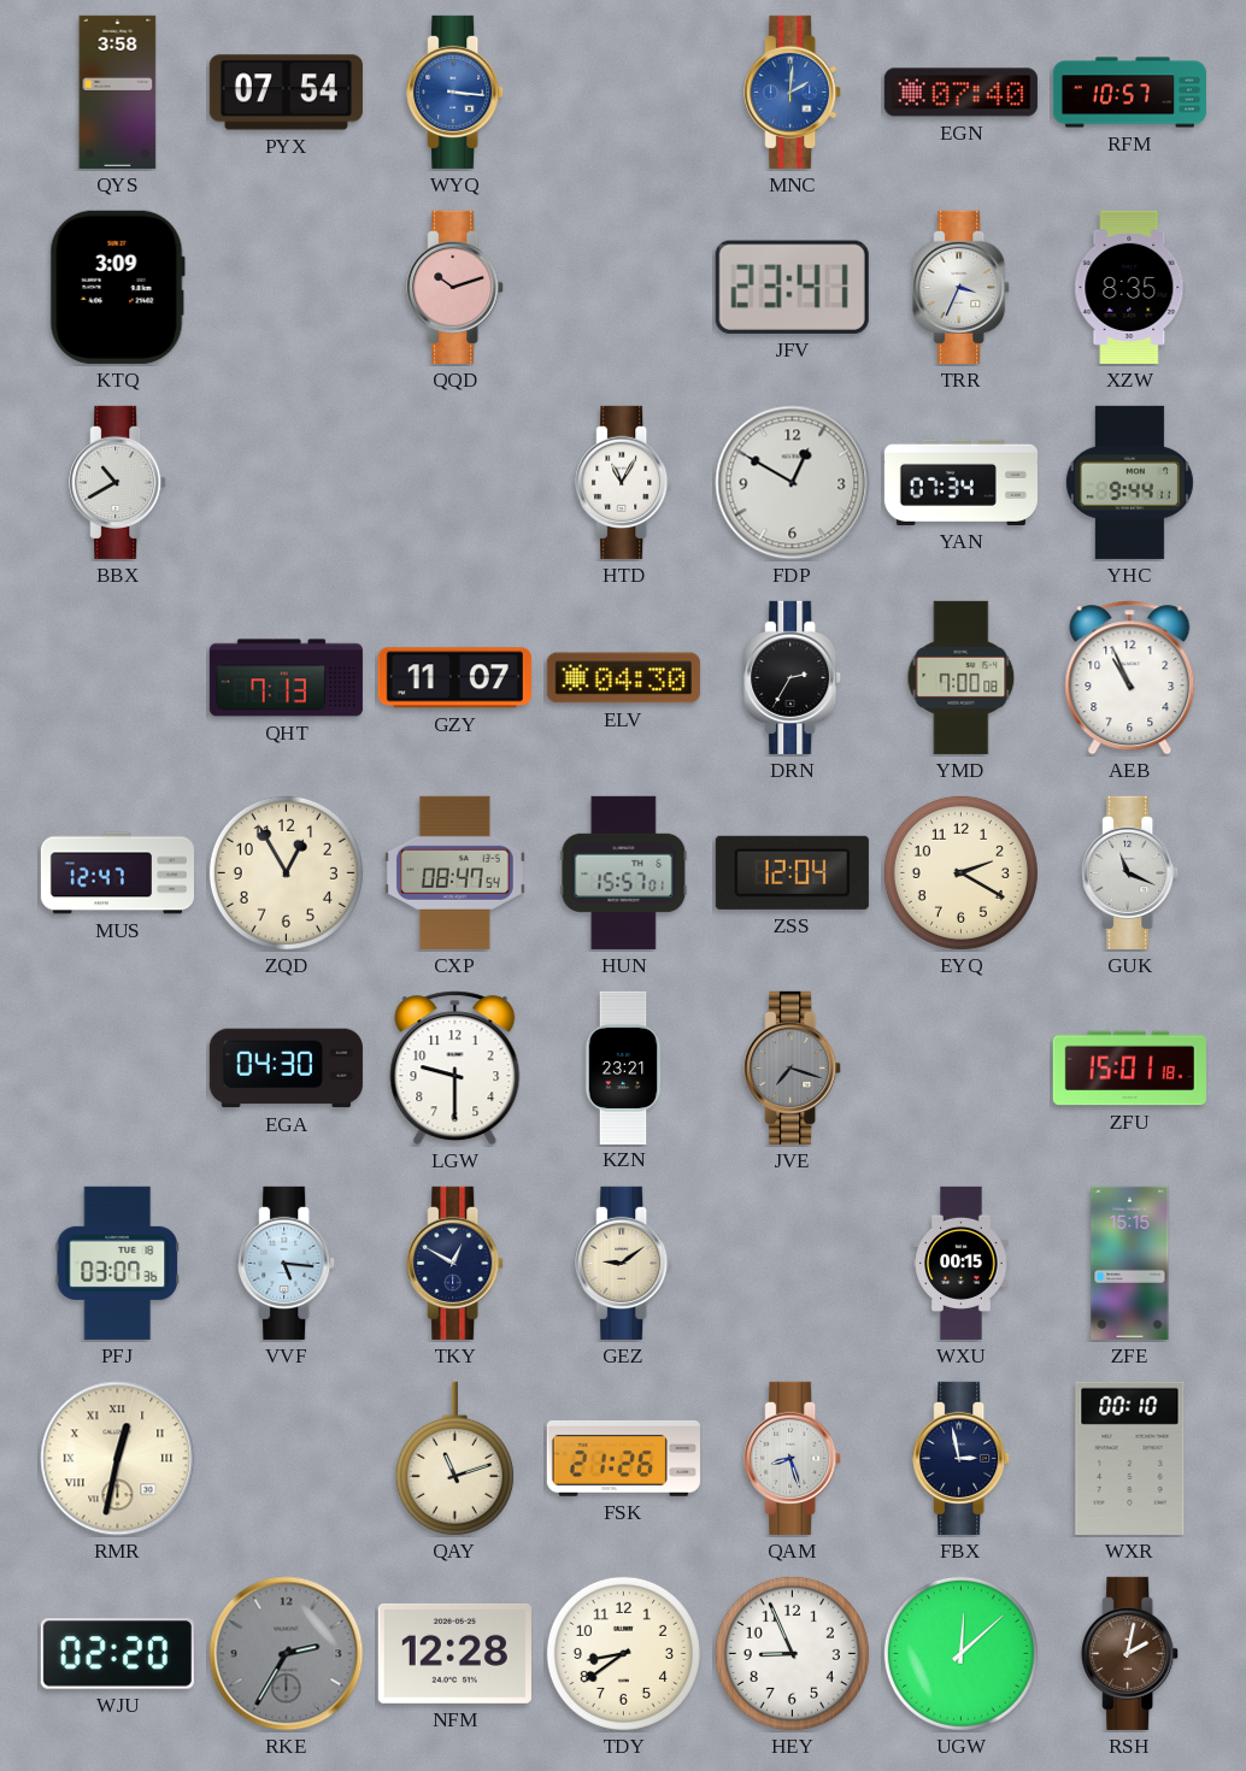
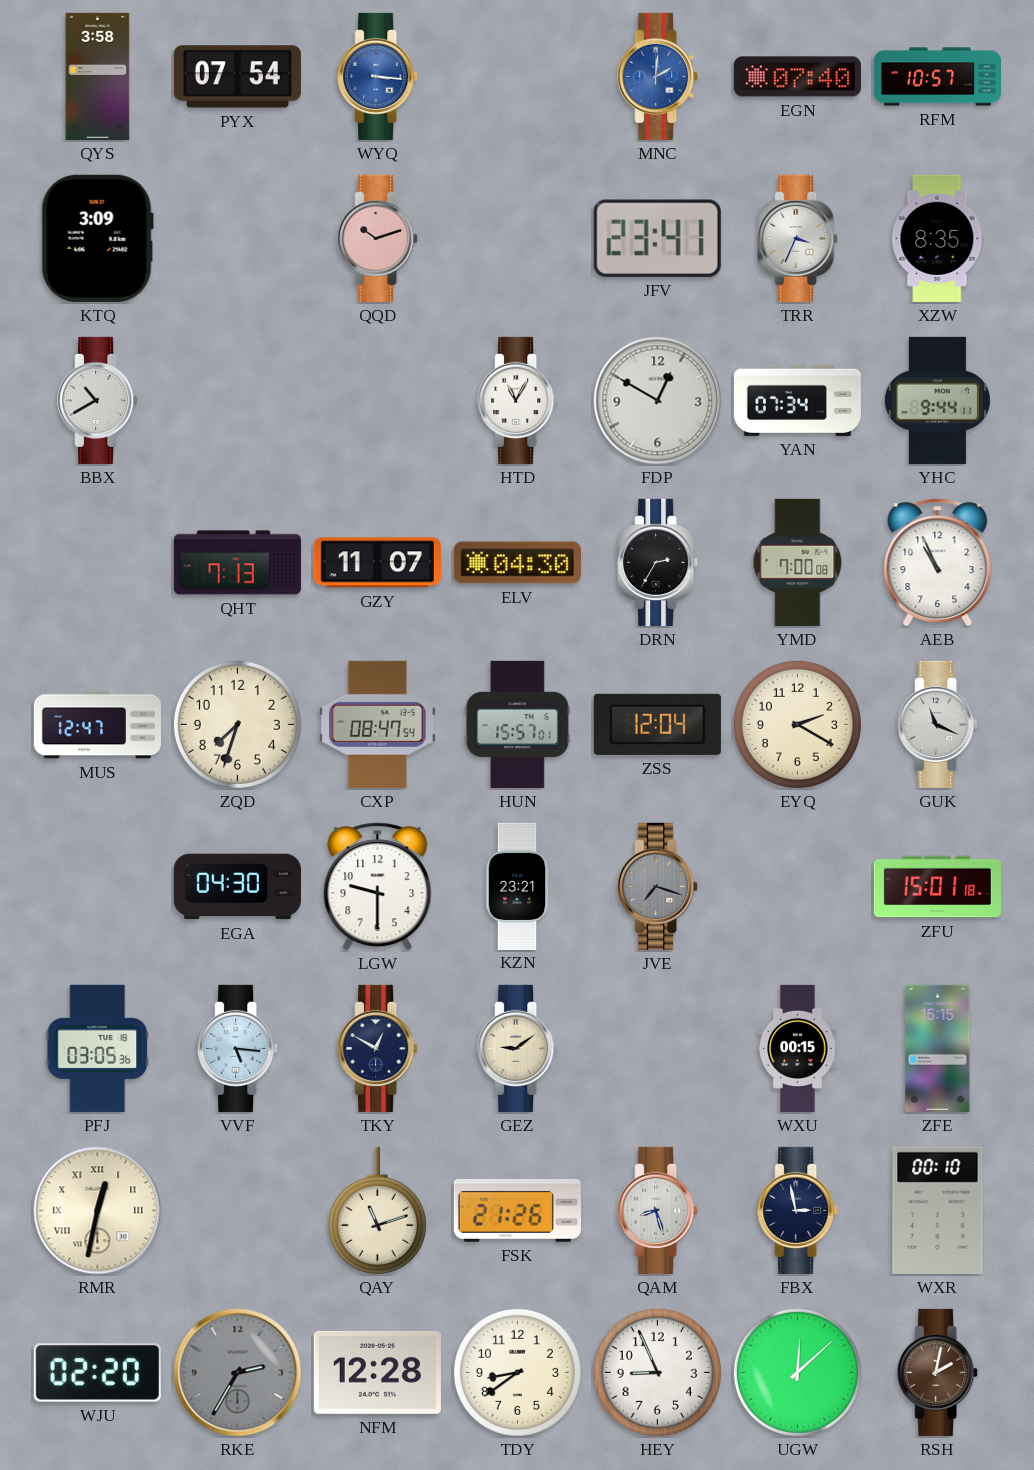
ZQD: 12:55 -> 7:33
PFJ: 03:07 -> 03:05
